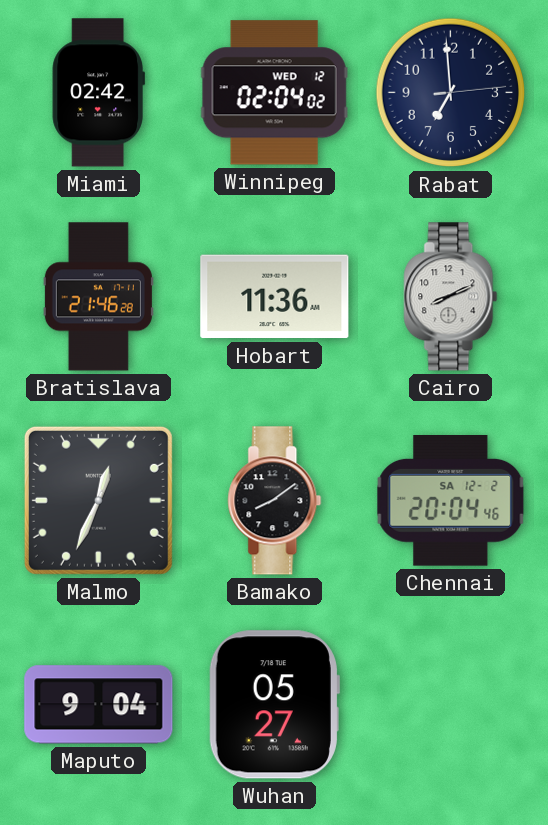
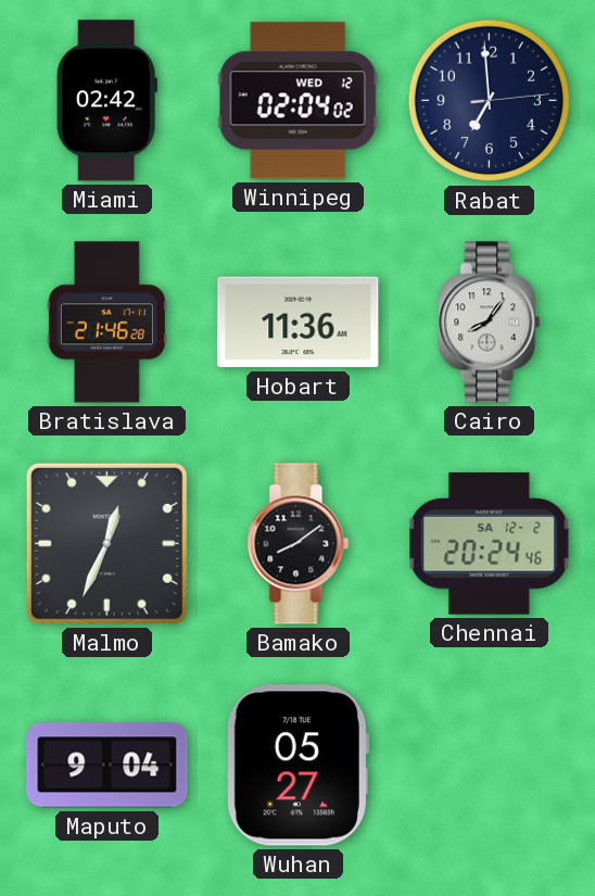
Cairo: 8:11 -> 8:06
Chennai: 20:04 -> 20:24
